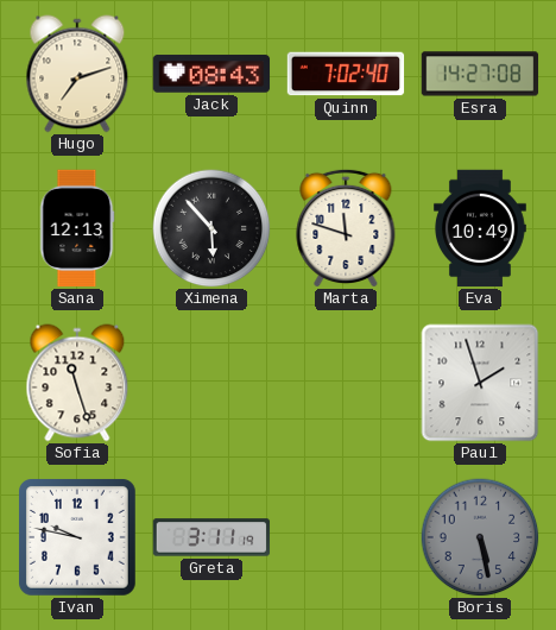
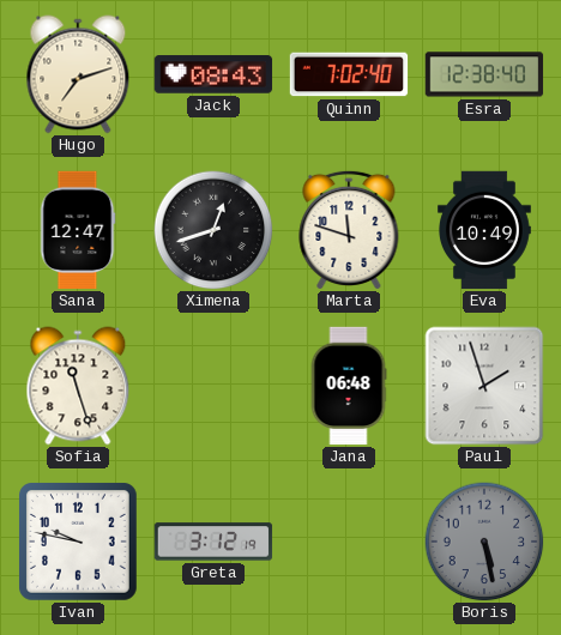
Esra: 14:27 -> 12:38
Sana: 12:13 -> 12:47
Ximena: 5:53 -> 12:42
Jana: none -> 06:48
Greta: 3:11 -> 3:12
